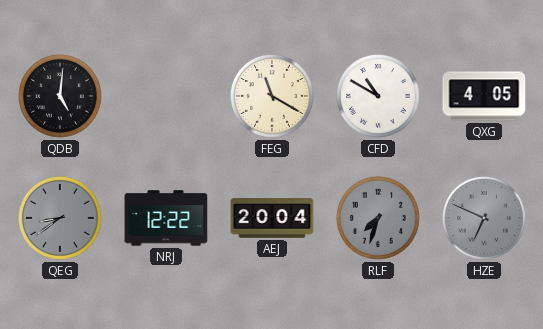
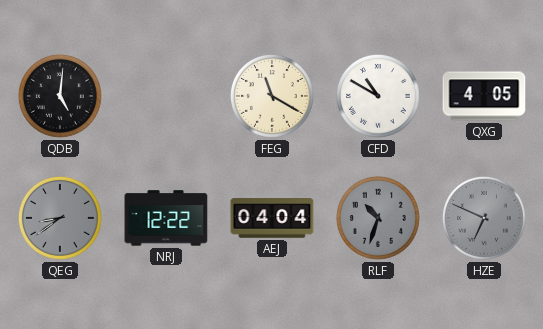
AEJ: 20:04 -> 04:04
RLF: 7:33 -> 10:33
